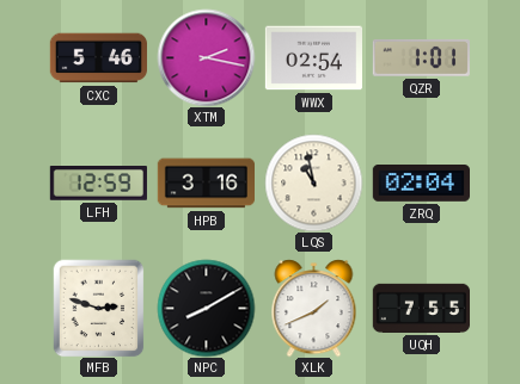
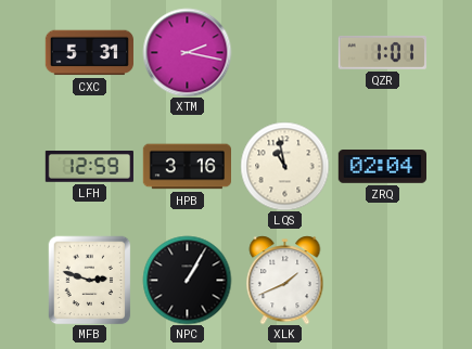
CXC: 5:46 -> 5:31
WWX: 02:54 -> none
NPC: 8:10 -> 1:05
UQH: 7:55 -> none
